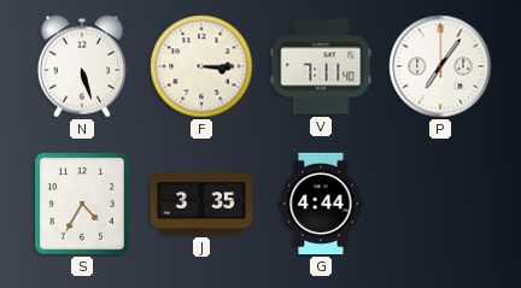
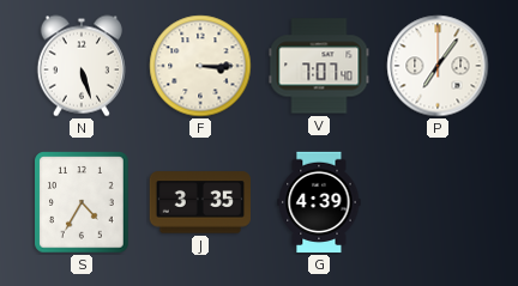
V: 7:11 -> 7:07
G: 4:44 -> 4:39
